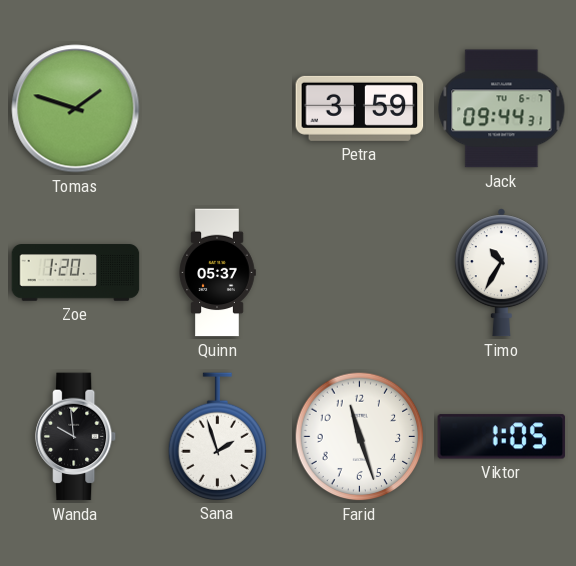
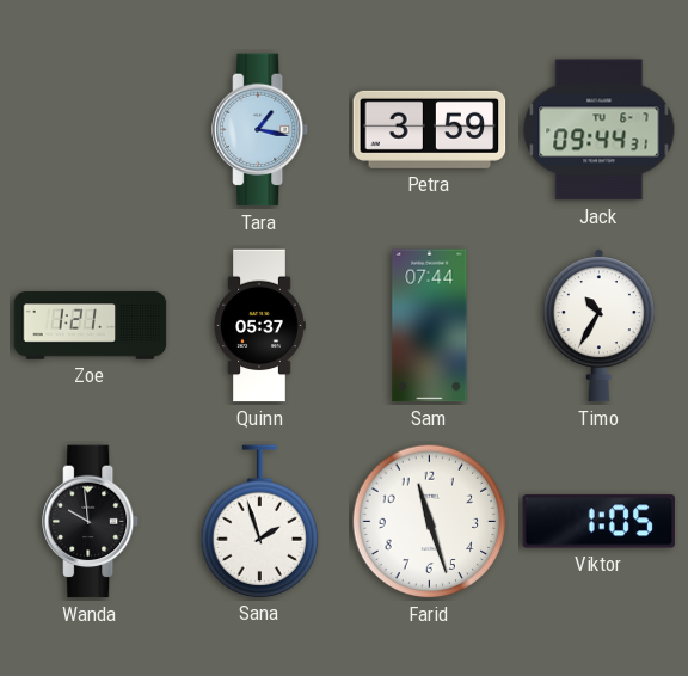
Tomas: 1:48 -> none
Tara: none -> 1:17
Zoe: 1:20 -> 1:21
Sam: none -> 07:44
